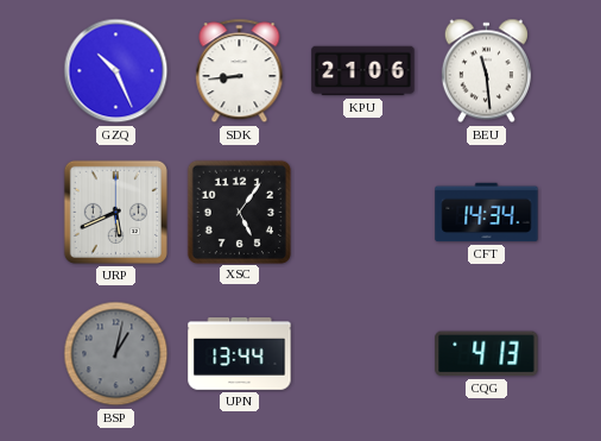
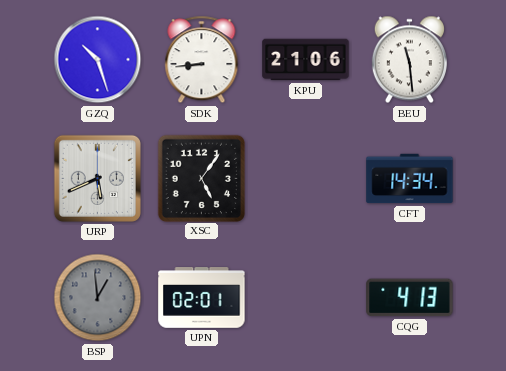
GZQ: 10:26 -> 10:27
BSP: 1:02 -> 12:59
UPN: 13:44 -> 02:01
